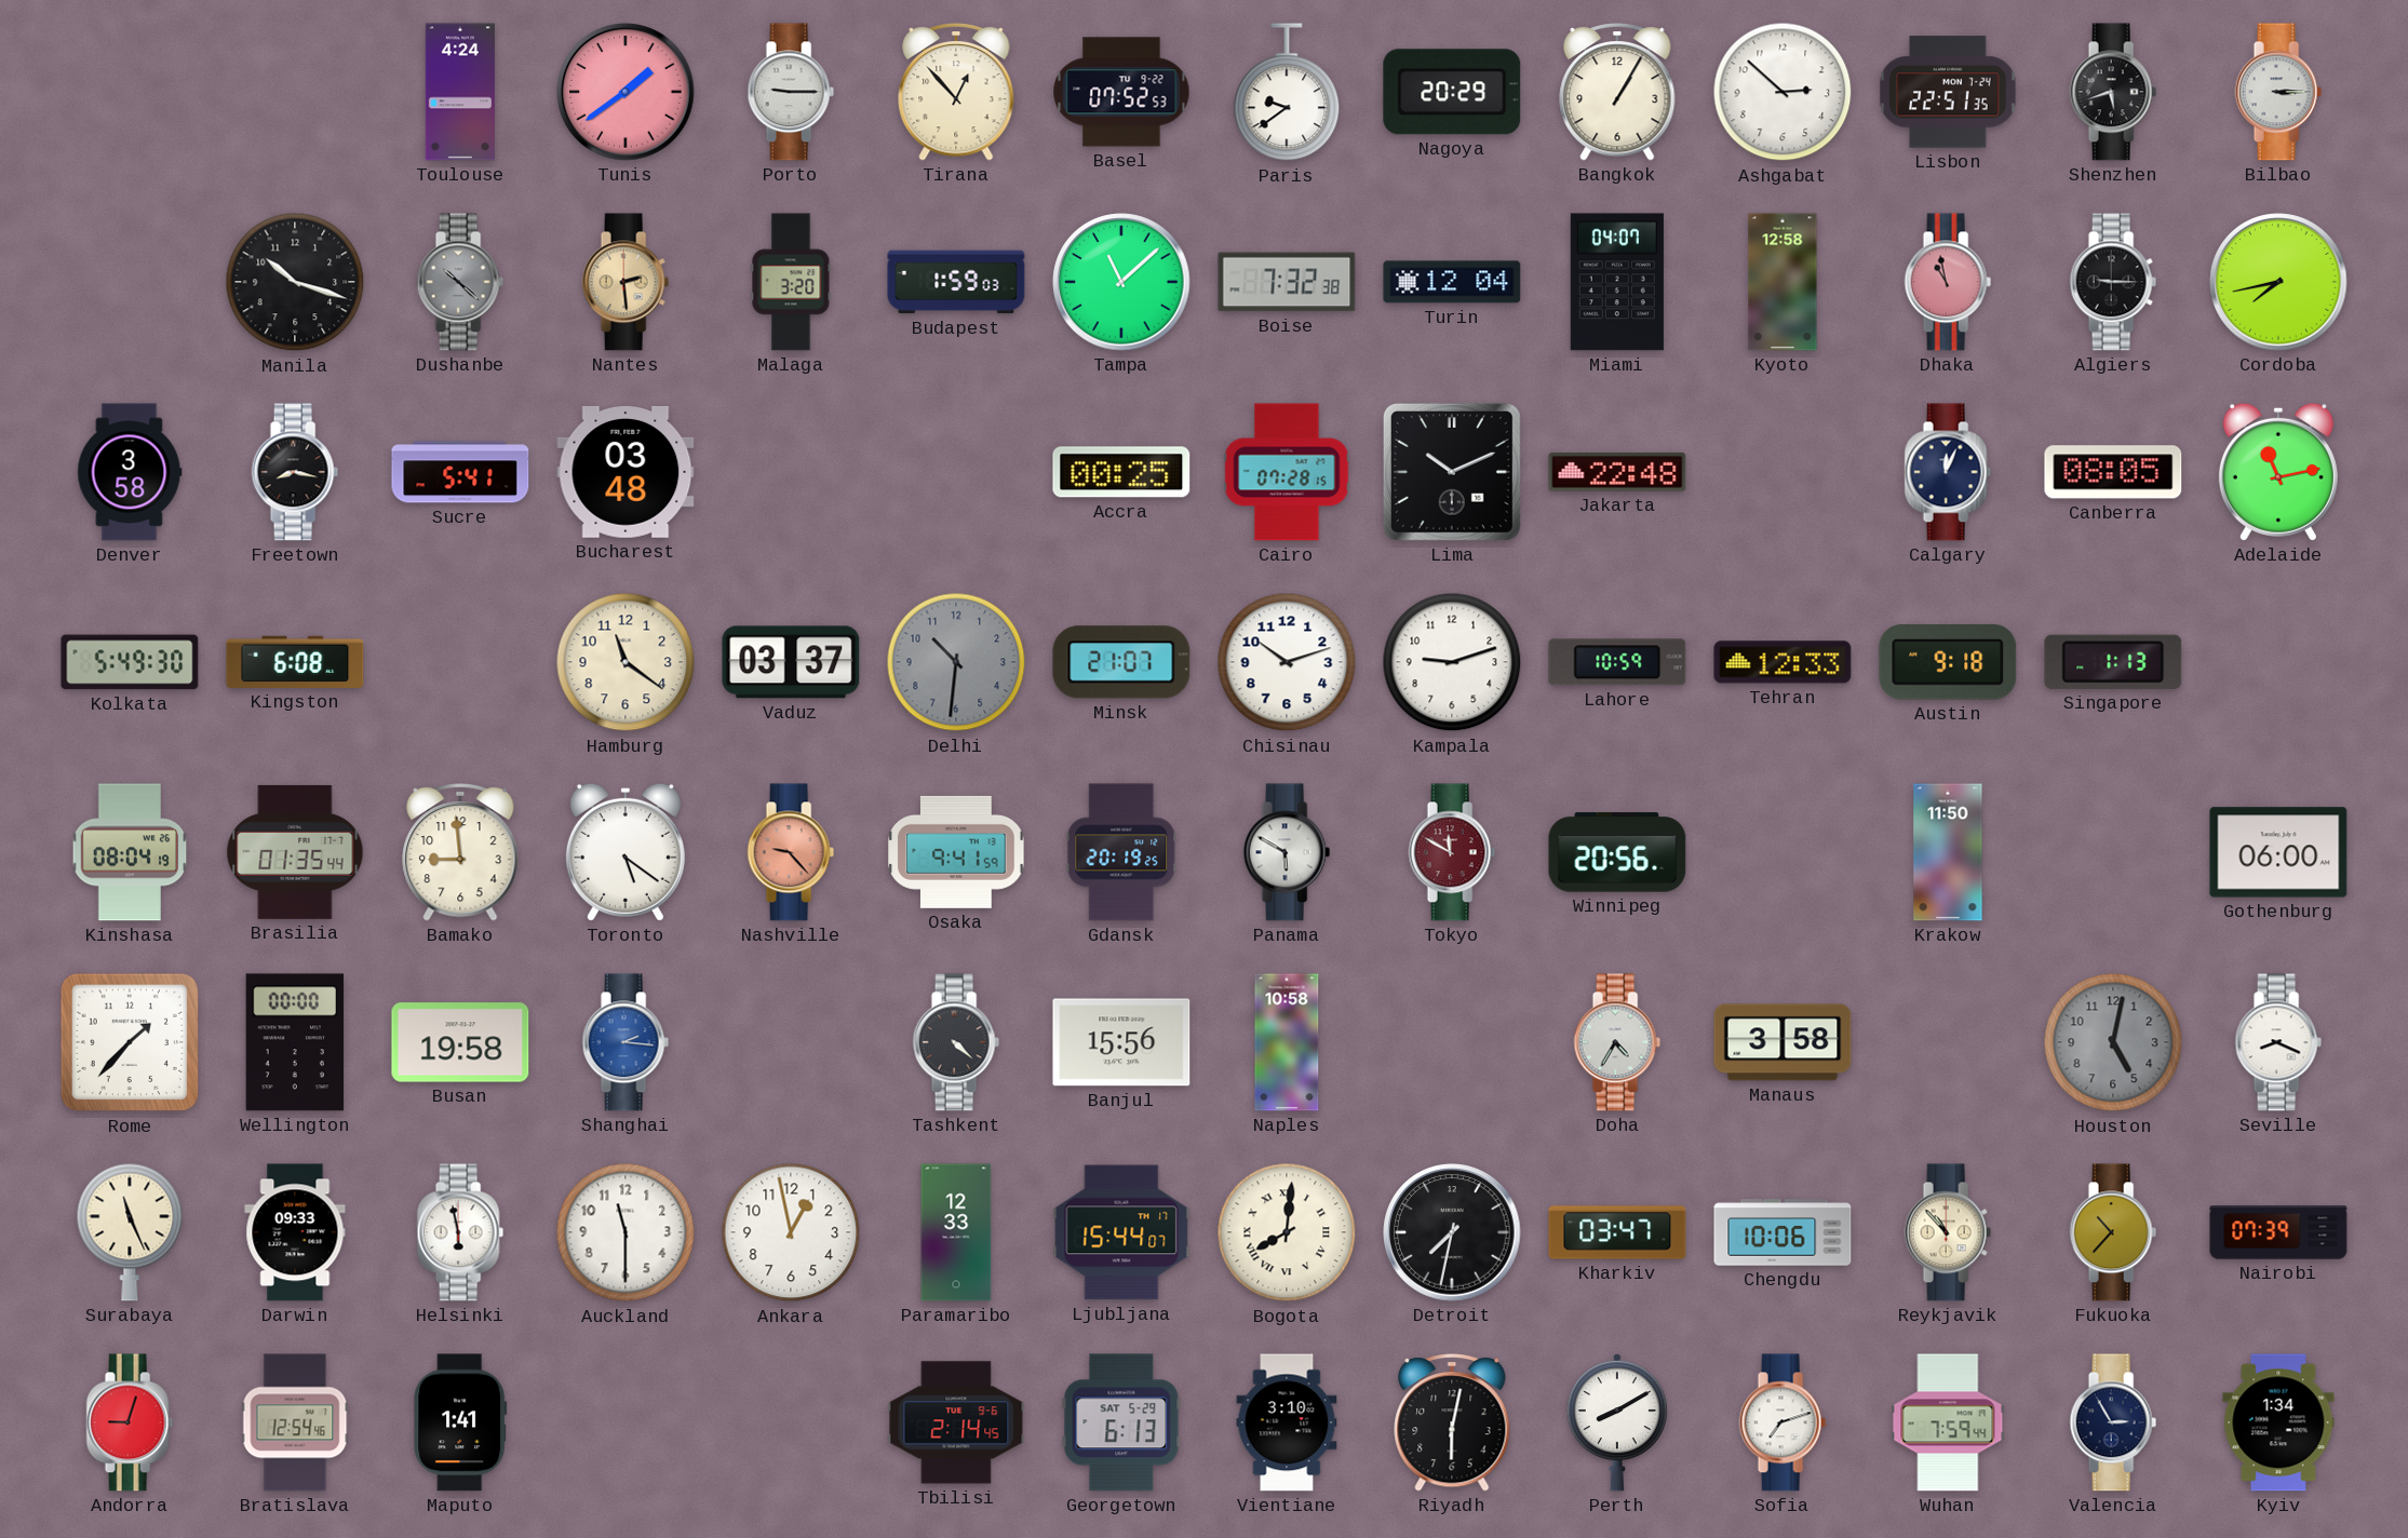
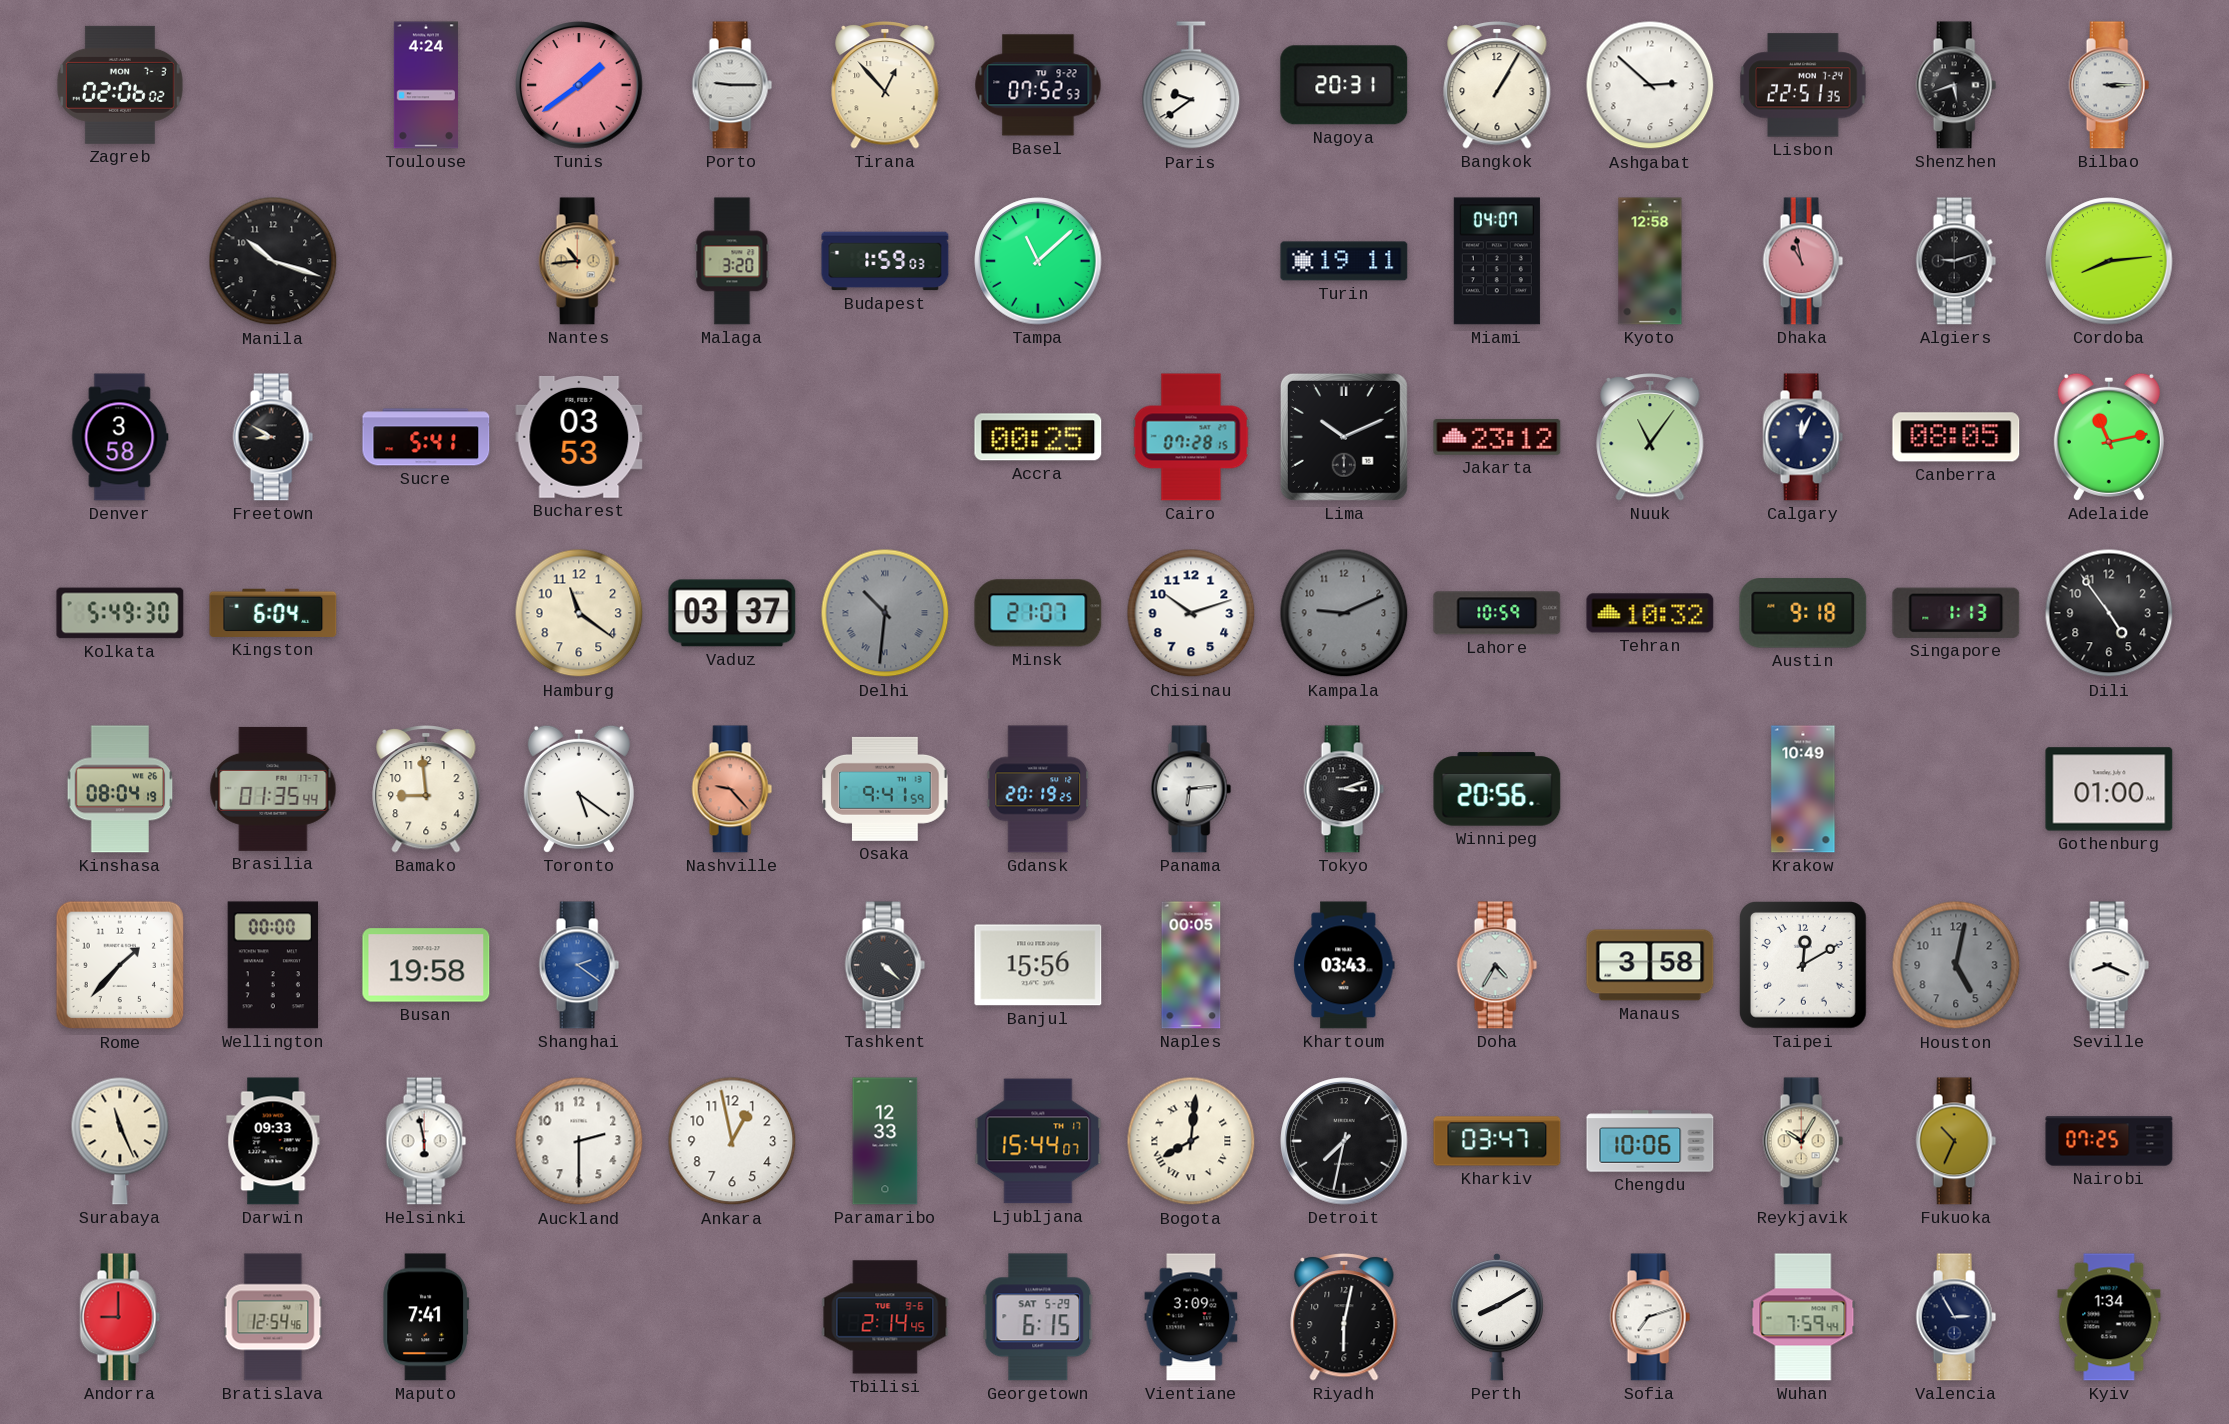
Zagreb: none -> 02:06
Nagoya: 20:29 -> 20:31
Dushanbe: 10:22 -> none
Nantes: 2:29 -> 10:44
Boise: 7:32 -> none
Turin: 12:04 -> 19:11
Algiers: 9:15 -> 9:12
Cordoba: 7:43 -> 8:14
Freetown: 8:17 -> 8:50
Bucharest: 03:48 -> 03:53
Jakarta: 22:48 -> 23:12
Nuuk: none -> 11:06
Kingston: 6:08 -> 6:04
Delhi numerals: Arabic -> Roman
Kampala: 9:12 -> 9:11
Kampala dial: white -> grey
Tehran: 12:33 -> 10:32
Dili: none -> 4:54
Panama: 5:50 -> 6:14
Tokyo: 11:50 -> 3:12
Tokyo dial: burgundy -> black
Krakow: 11:50 -> 10:49
Gothenburg: 06:00 -> 01:00
Shanghai: 2:16 -> 2:21
Naples: 10:58 -> 00:05
Khartoum: none -> 03:43
Taipei: none -> 12:10
Auckland: 11:30 -> 2:30
Reykjavik: 10:53 -> 10:05
Fukuoka: 10:37 -> 10:34
Nairobi: 07:39 -> 07:25
Andorra: 9:03 -> 9:00
Maputo: 1:41 -> 7:41
Georgetown: 6:13 -> 6:15
Vientiane: 3:10 -> 3:09
